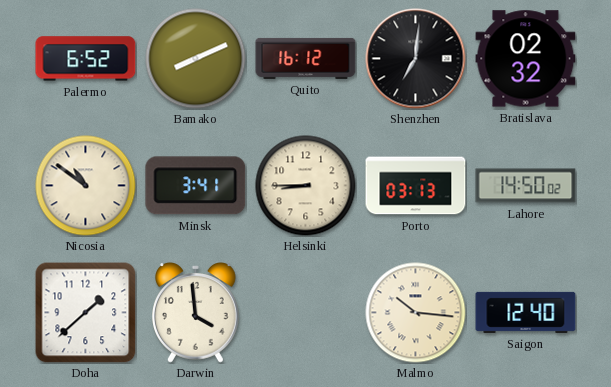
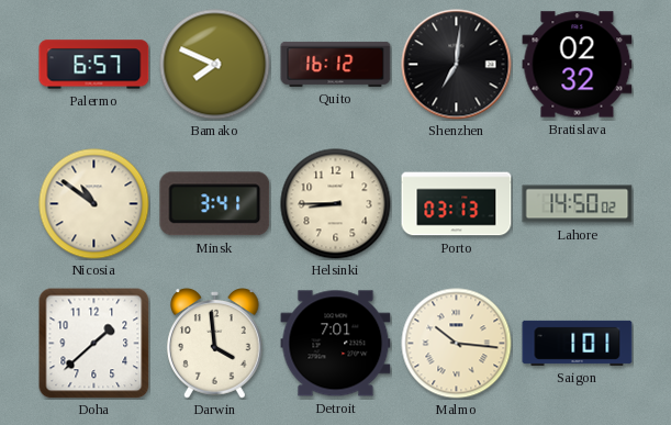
Palermo: 6:52 -> 6:57
Bamako: 8:11 -> 7:49
Detroit: none -> 7:01
Saigon: 12:40 -> 1:01
